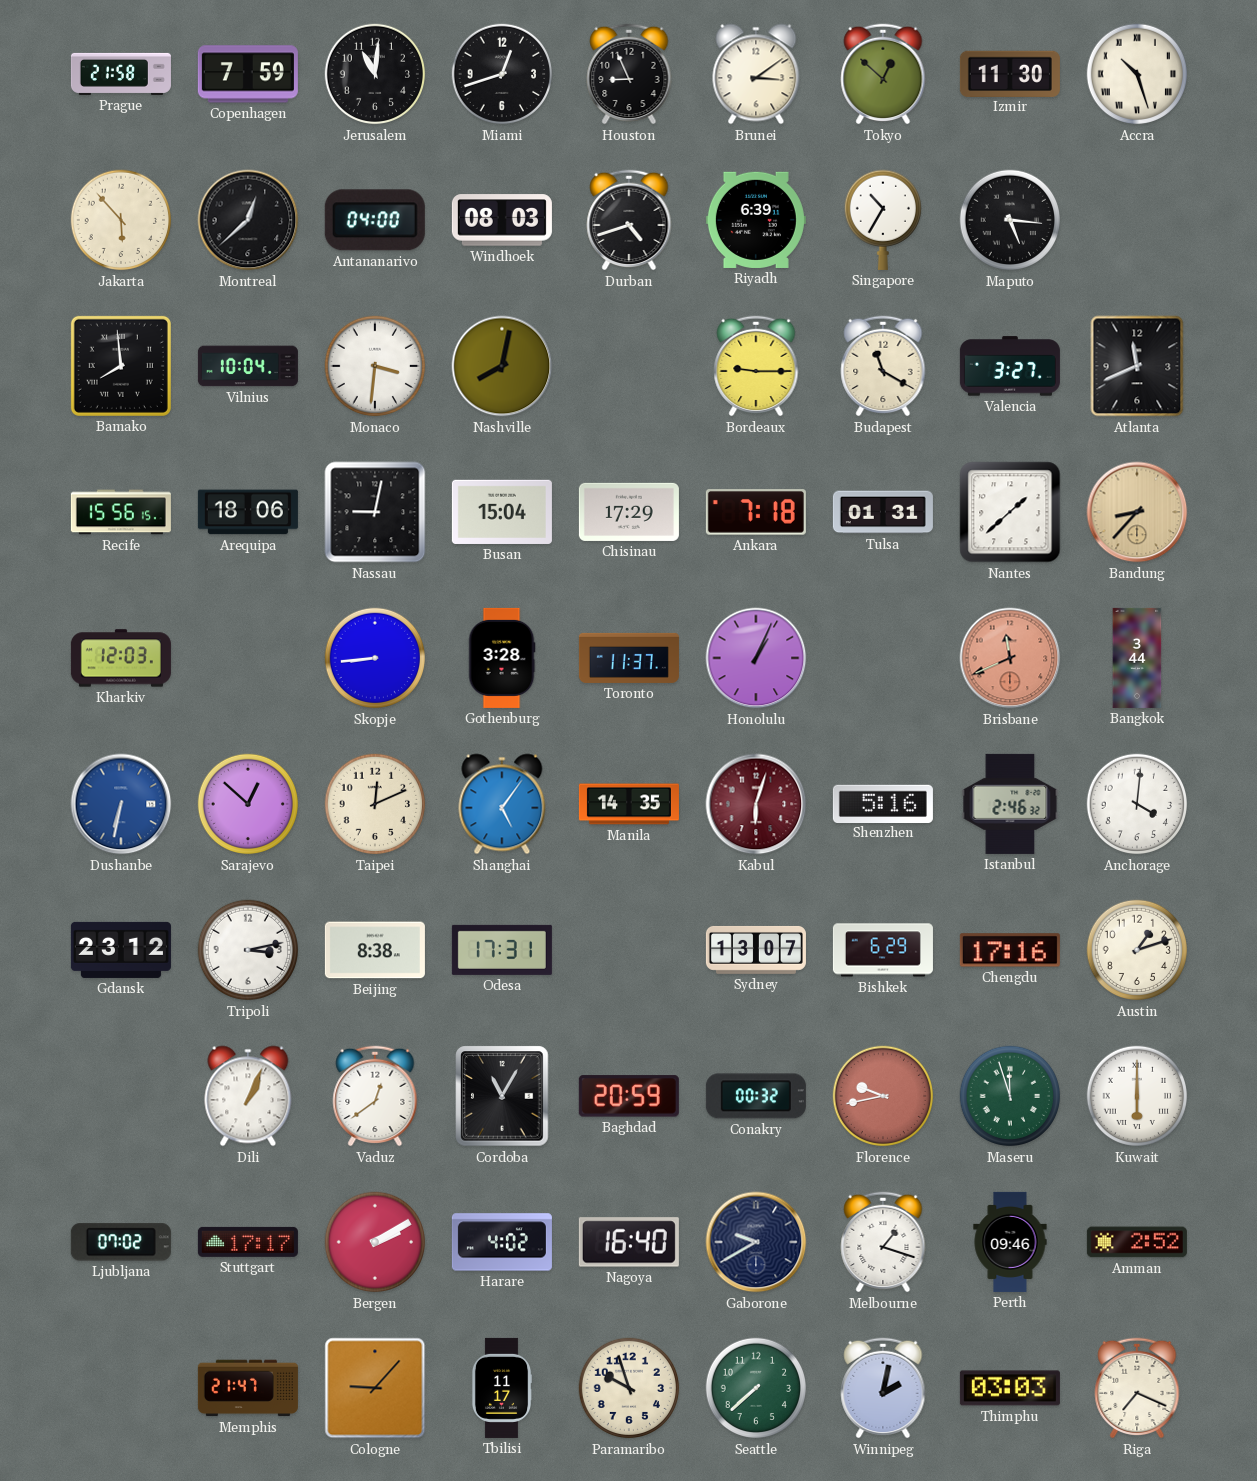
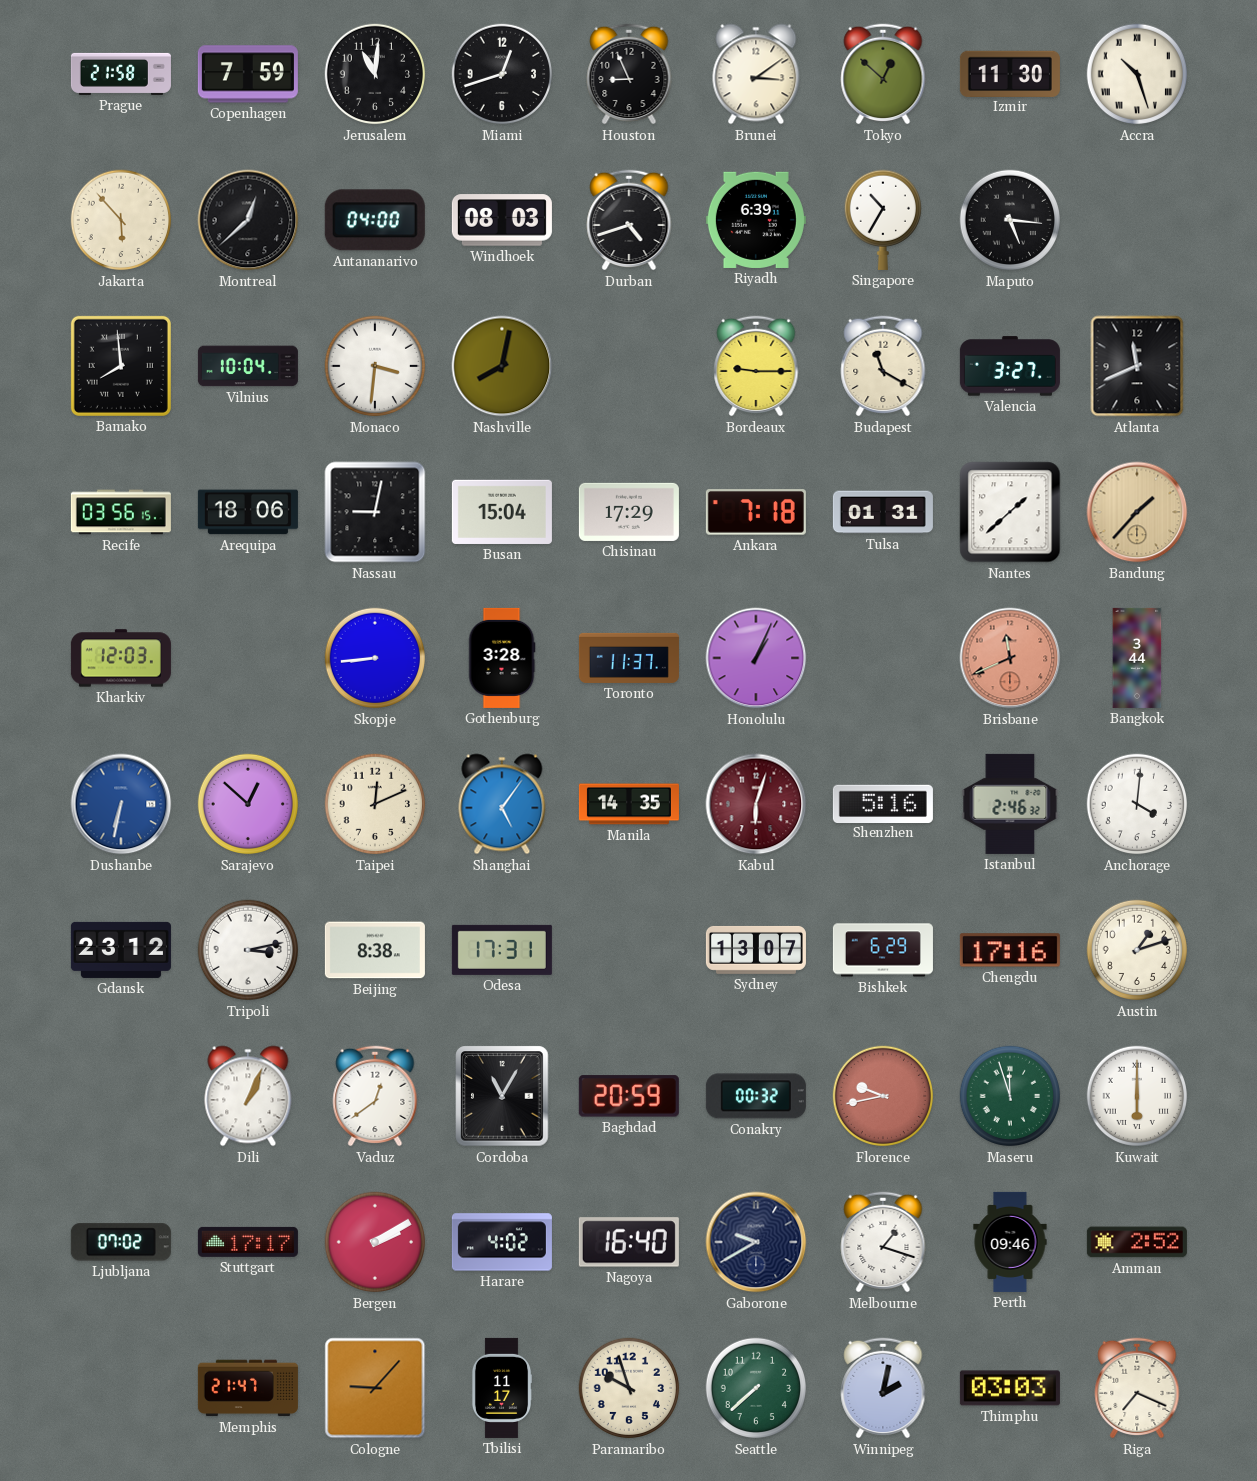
Recife: 15:56 -> 03:56
Bandung: 8:37 -> 1:37
